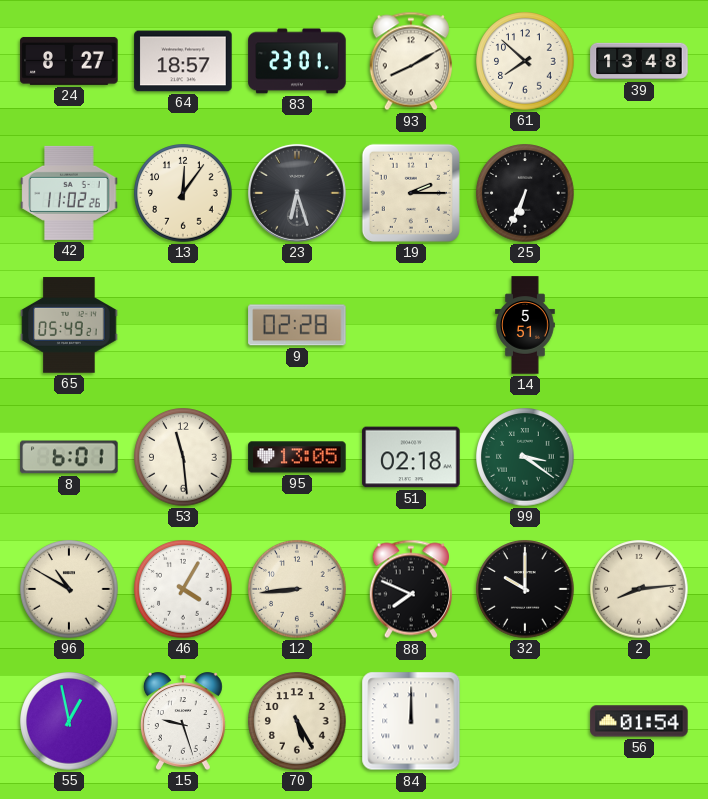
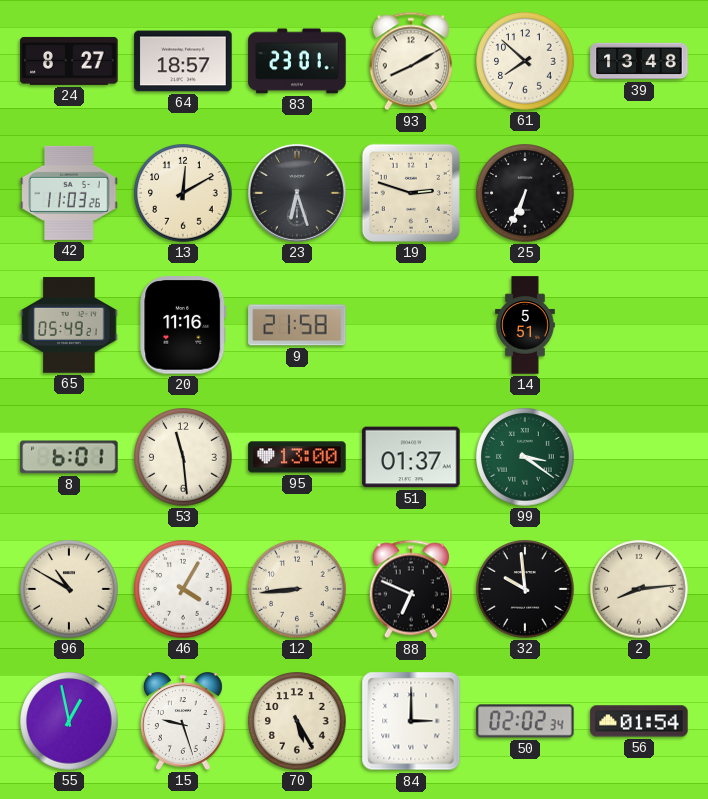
42: 11:02 -> 11:03
13: 12:06 -> 12:10
19: 2:15 -> 2:48
20: none -> 11:16
9: 02:28 -> 21:58
95: 13:05 -> 13:00
51: 02:18 -> 01:37
88: 7:49 -> 6:49
32: 10:00 -> 9:59
84: 12:00 -> 3:00
50: none -> 02:02
